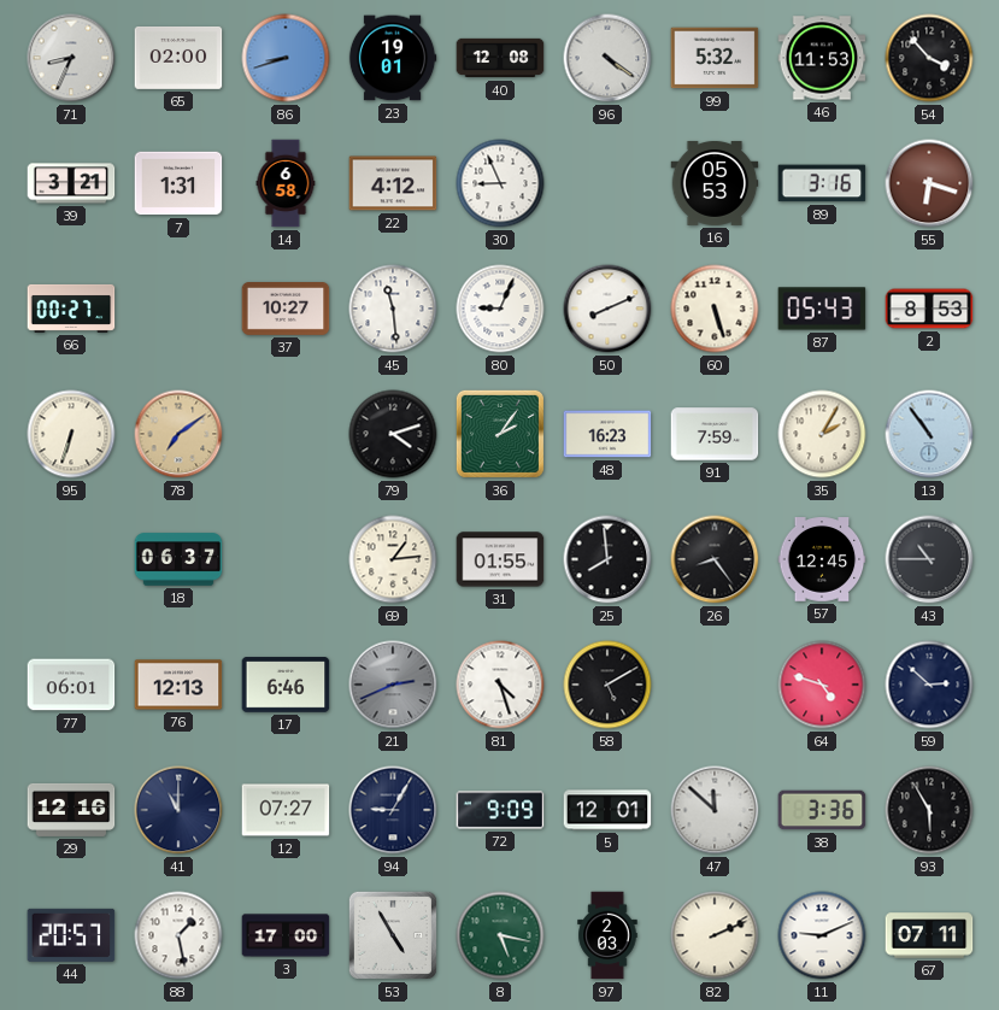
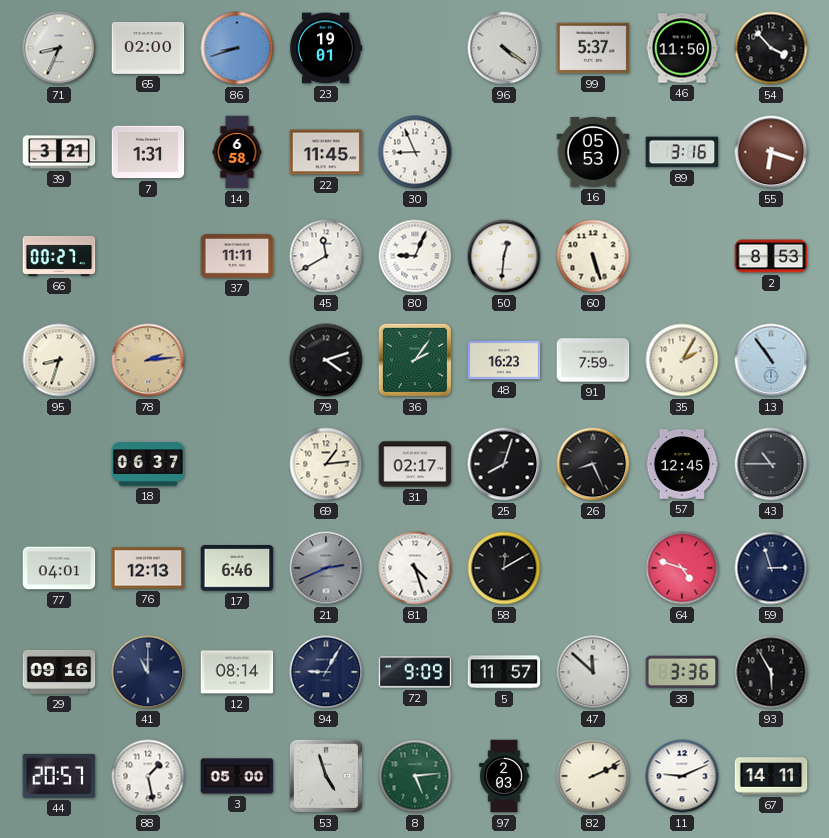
40: 12:08 -> none
99: 5:32 -> 5:37
46: 11:53 -> 11:50
22: 4:12 -> 11:45
37: 10:27 -> 11:11
45: 11:29 -> 11:40
50: 8:11 -> 12:31
87: 05:43 -> none
95: 6:33 -> 8:33
78: 7:09 -> 2:14
31: 01:55 -> 02:17
25: 7:59 -> 8:03
26: 8:24 -> 8:26
77: 06:01 -> 04:01
58: 5:10 -> 12:10
59: 2:52 -> 2:57
29: 12:16 -> 09:16
12: 07:27 -> 08:14
5: 12:01 -> 11:57
3: 17:00 -> 05:00
53: 4:55 -> 4:57
8: 5:17 -> 5:14
67: 07:11 -> 14:11
